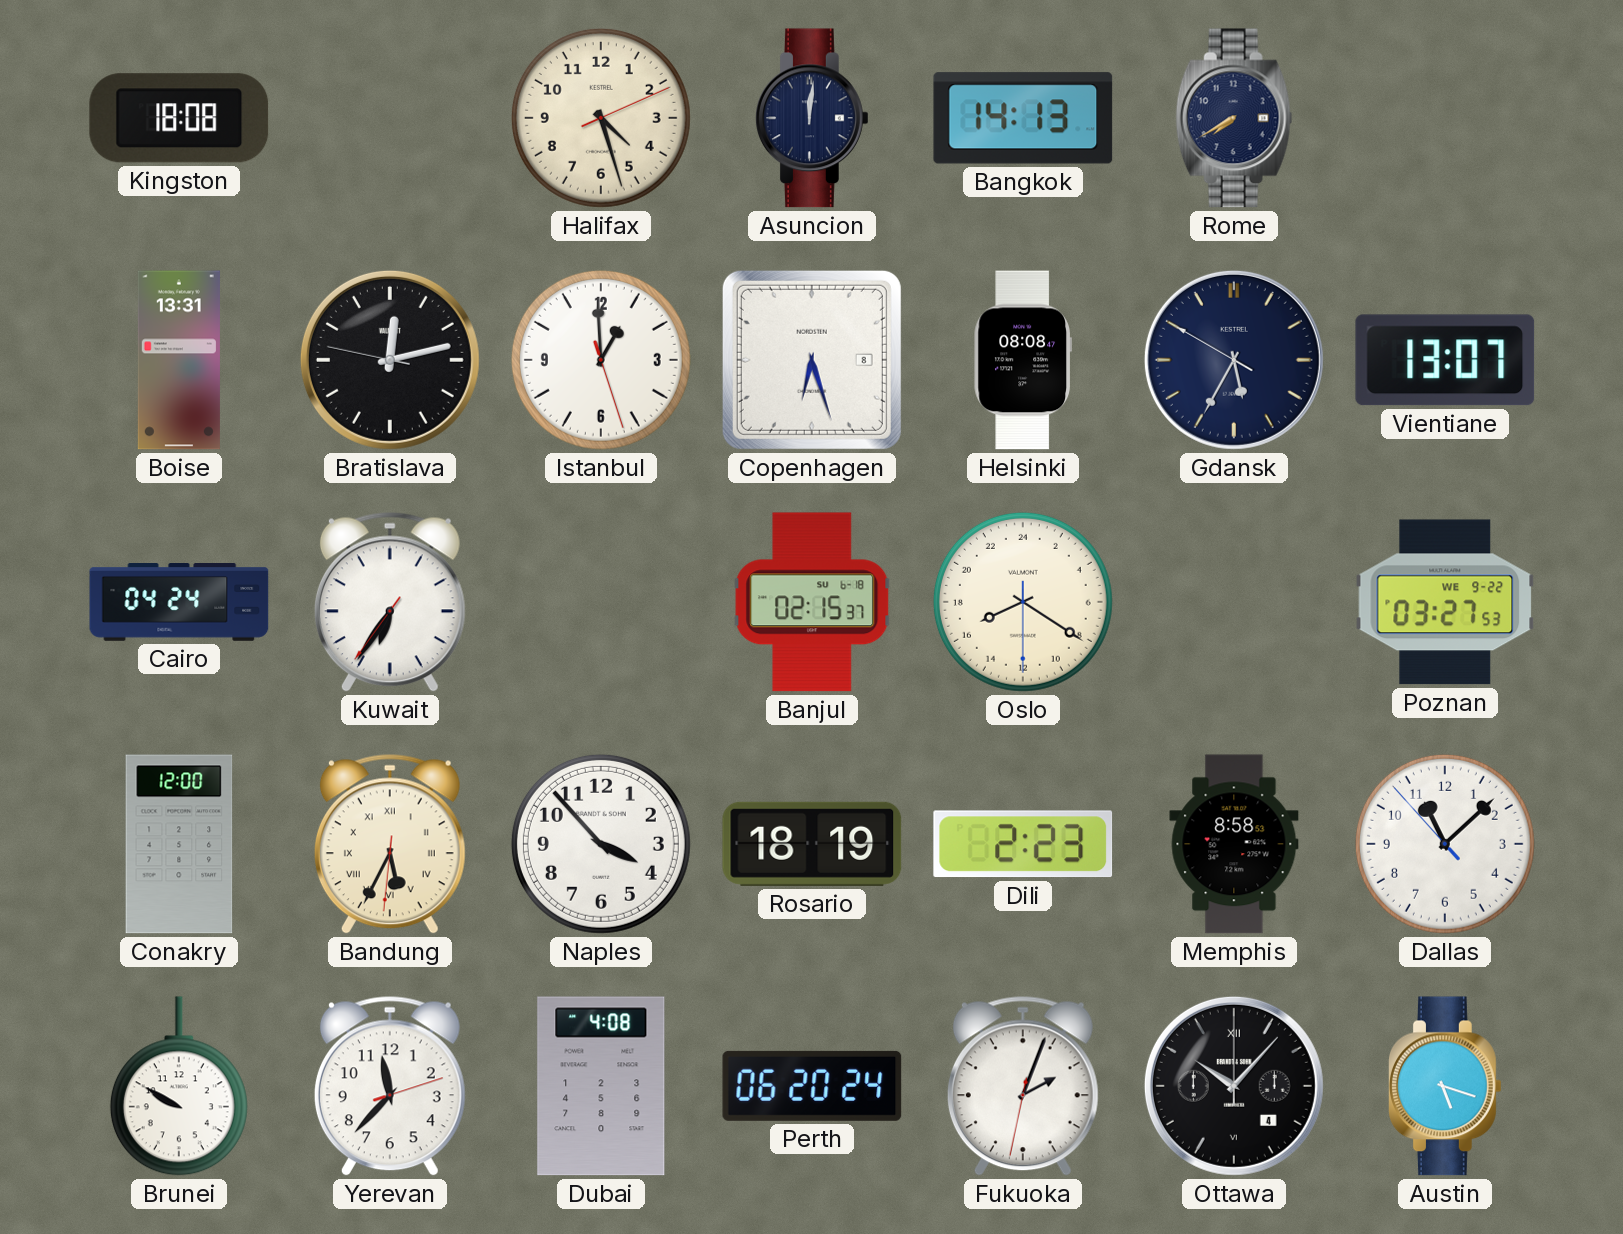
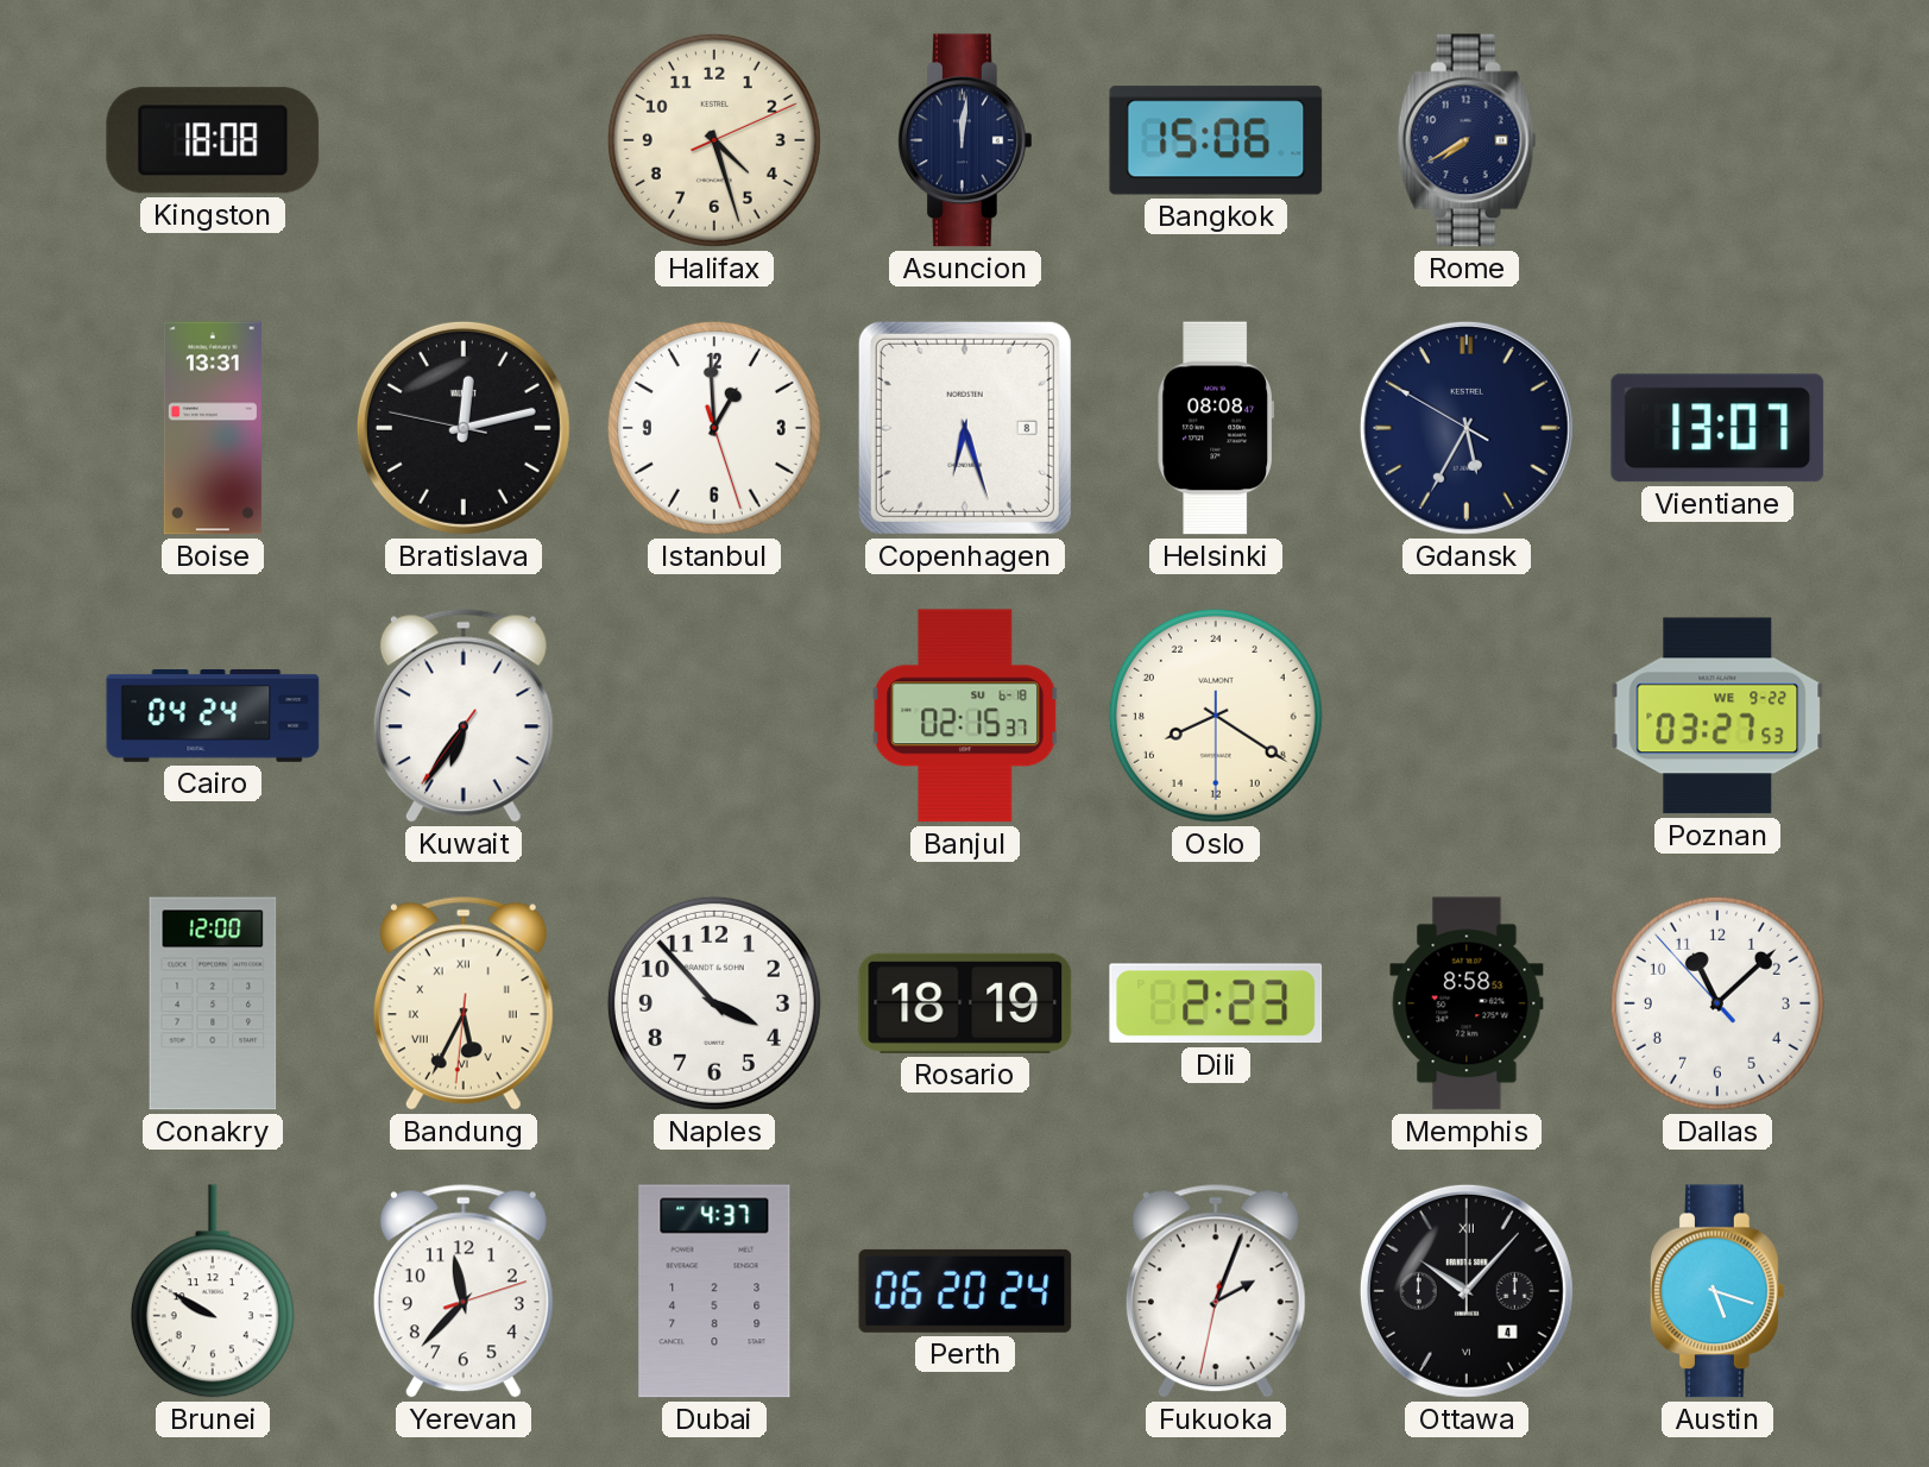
Bangkok: 14:13 -> 15:06
Dubai: 4:08 -> 4:37
